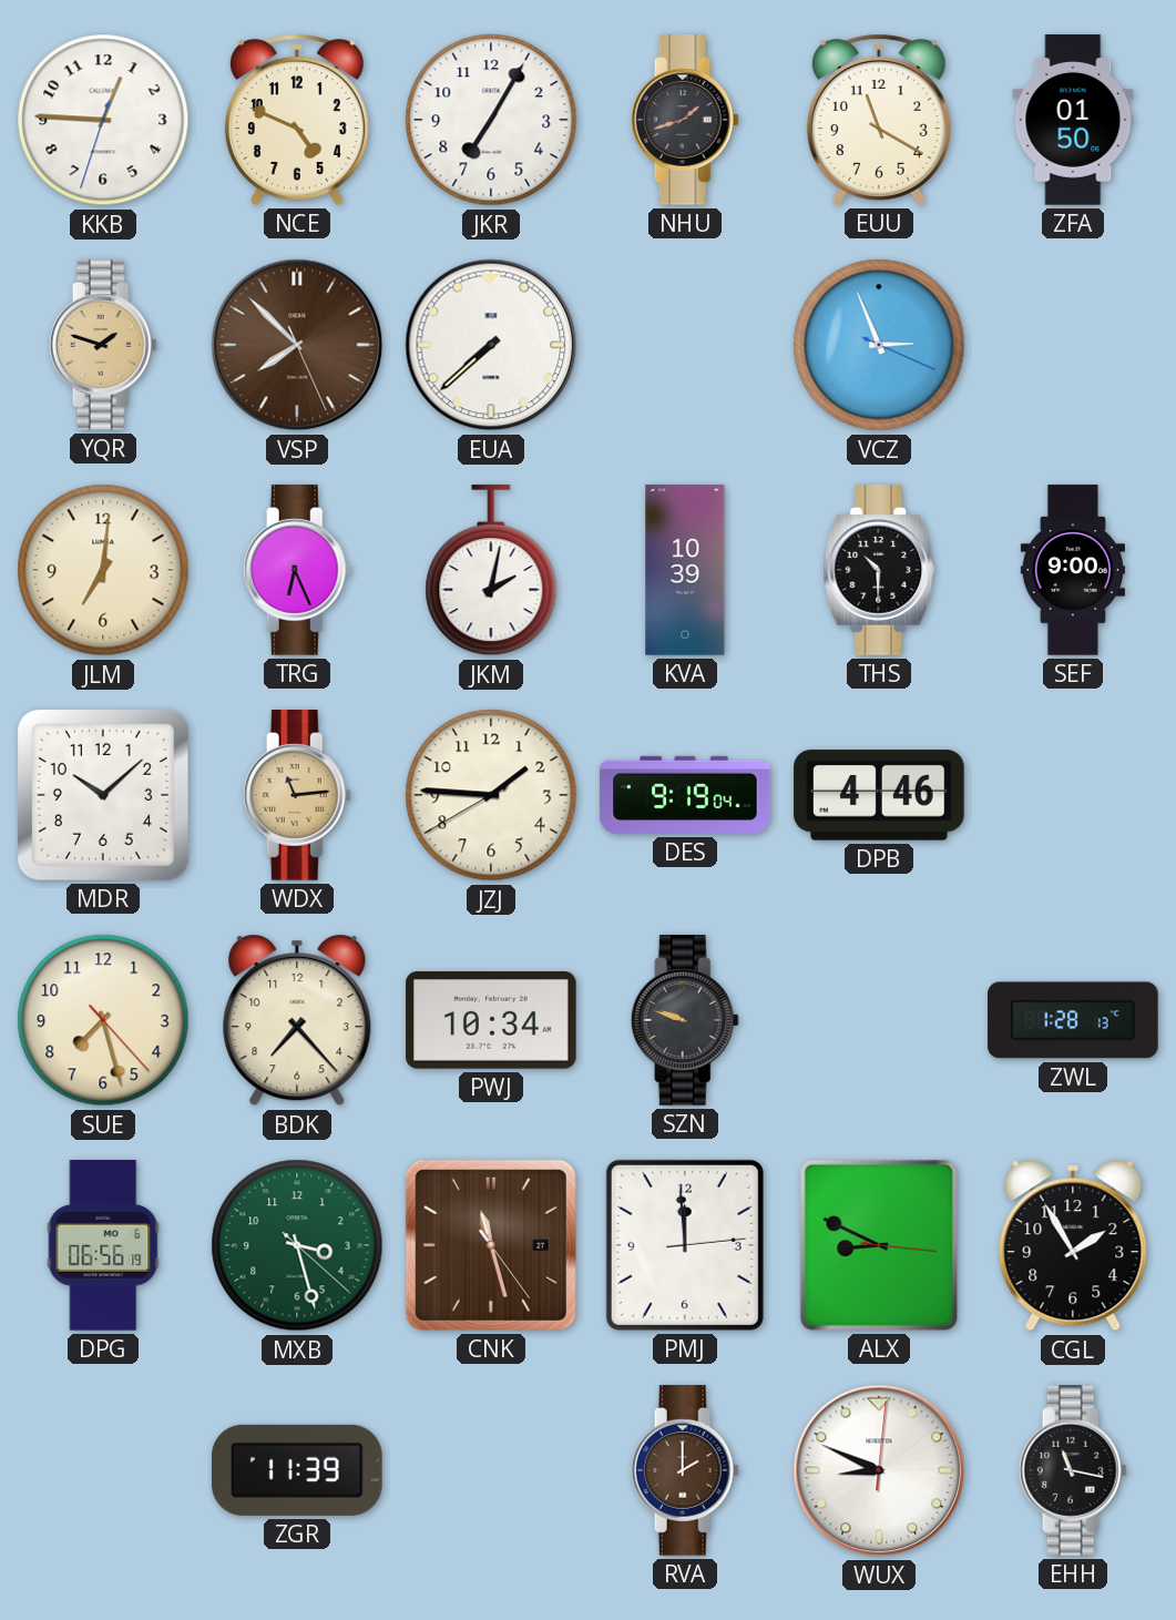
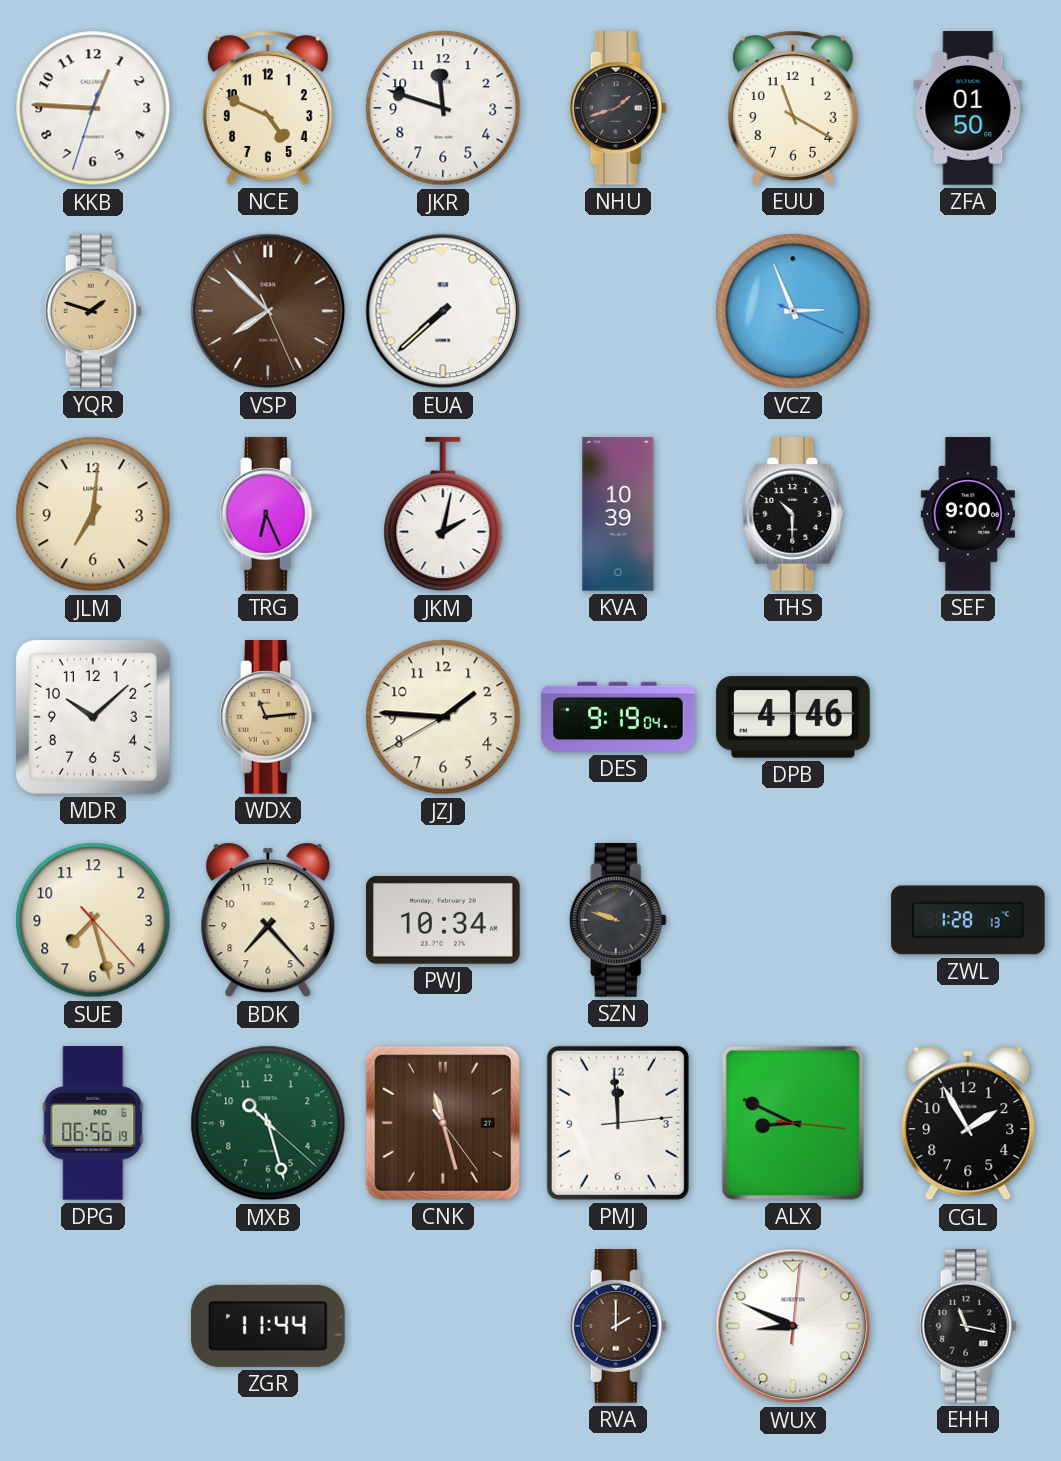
JKR: 7:05 -> 11:48
MXB: 3:27 -> 10:27
ZGR: 11:39 -> 11:44
